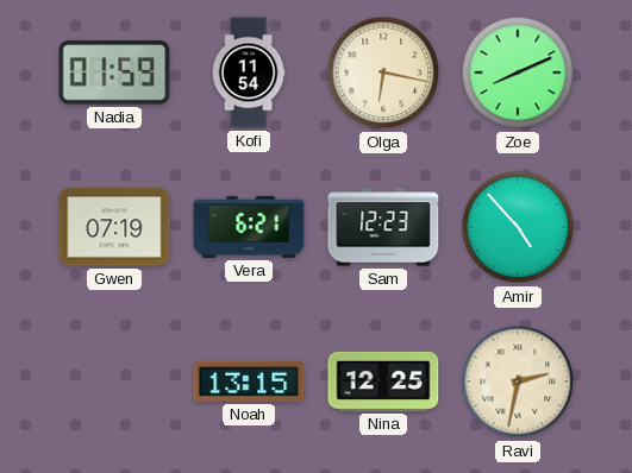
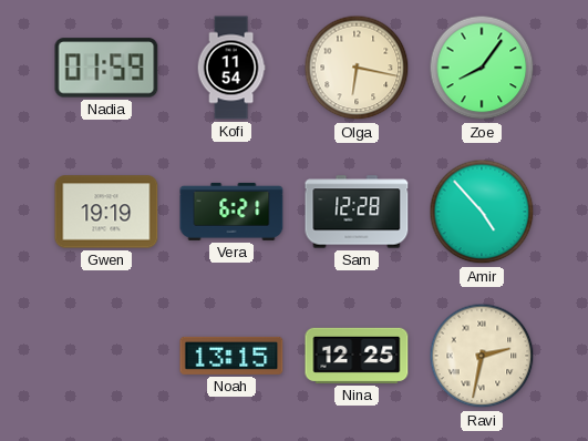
Zoe: 8:11 -> 8:06
Gwen: 07:19 -> 19:19
Sam: 12:23 -> 12:28
